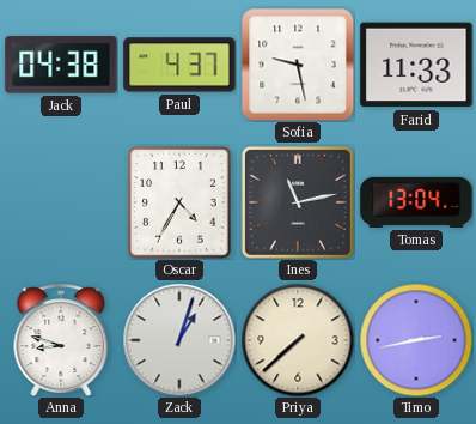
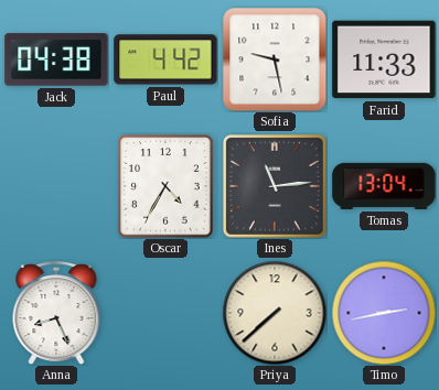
Paul: 4:37 -> 4:42
Ines: 11:13 -> 11:14
Anna: 8:48 -> 8:26
Zack: 1:03 -> none
